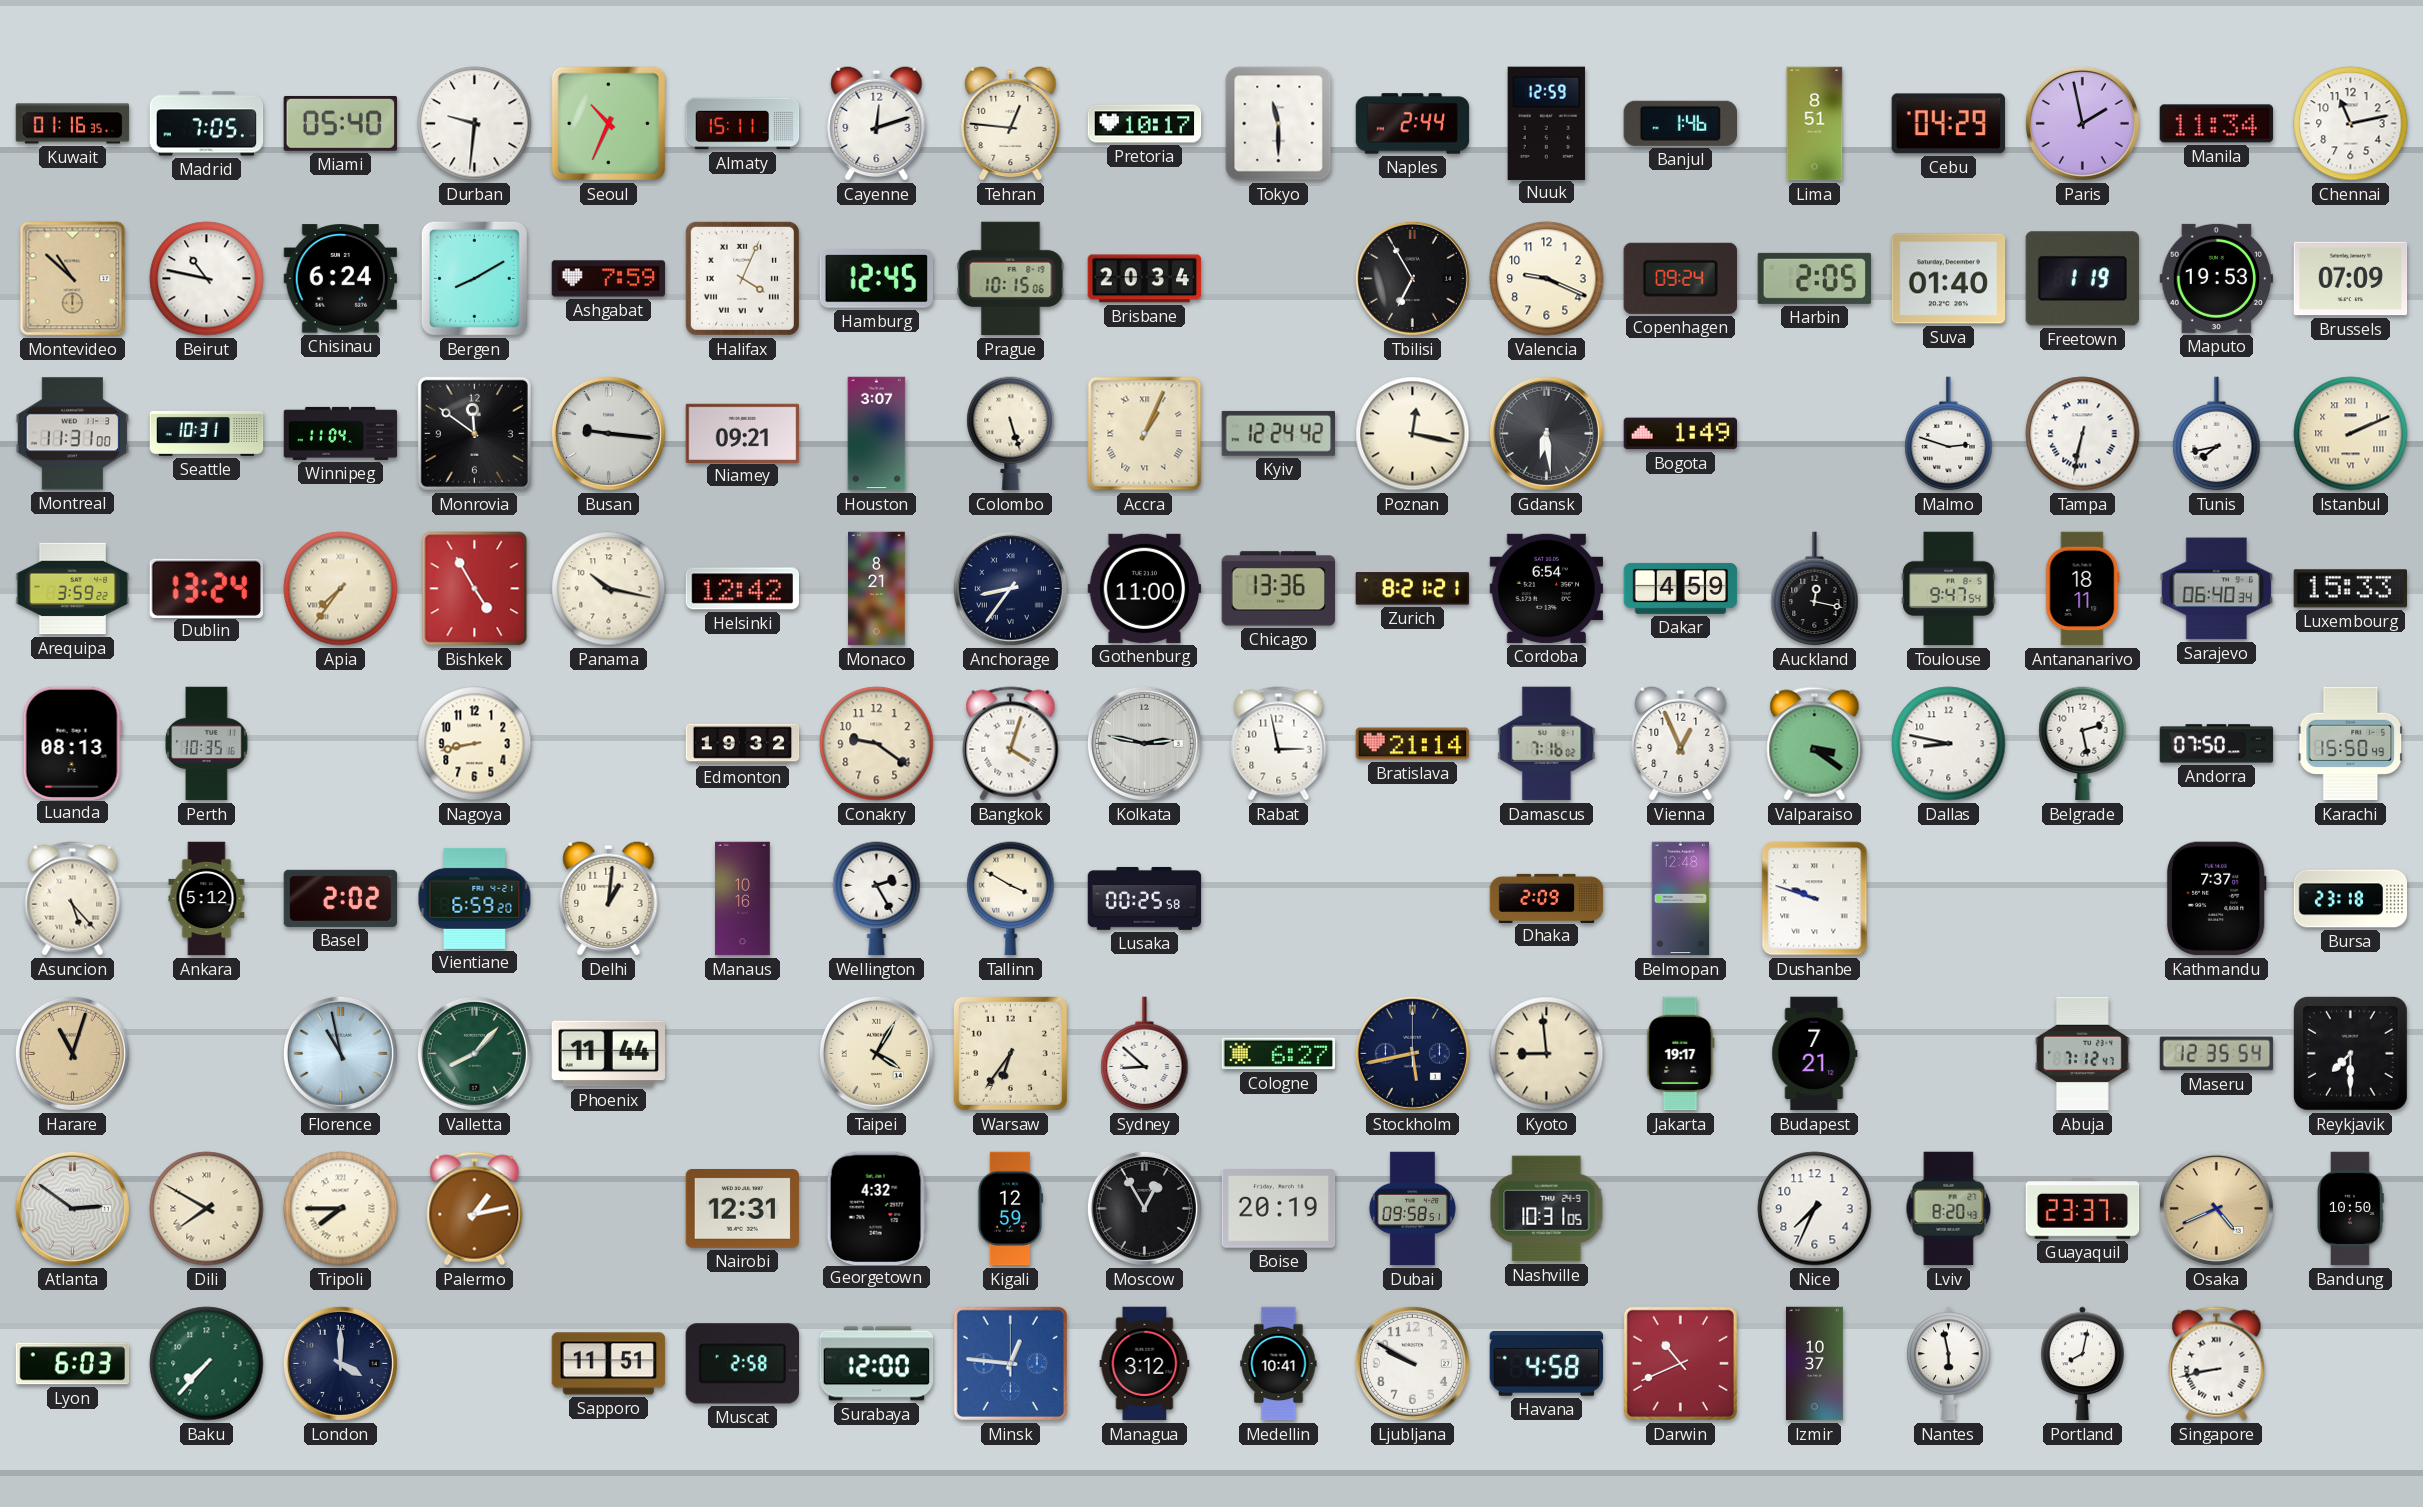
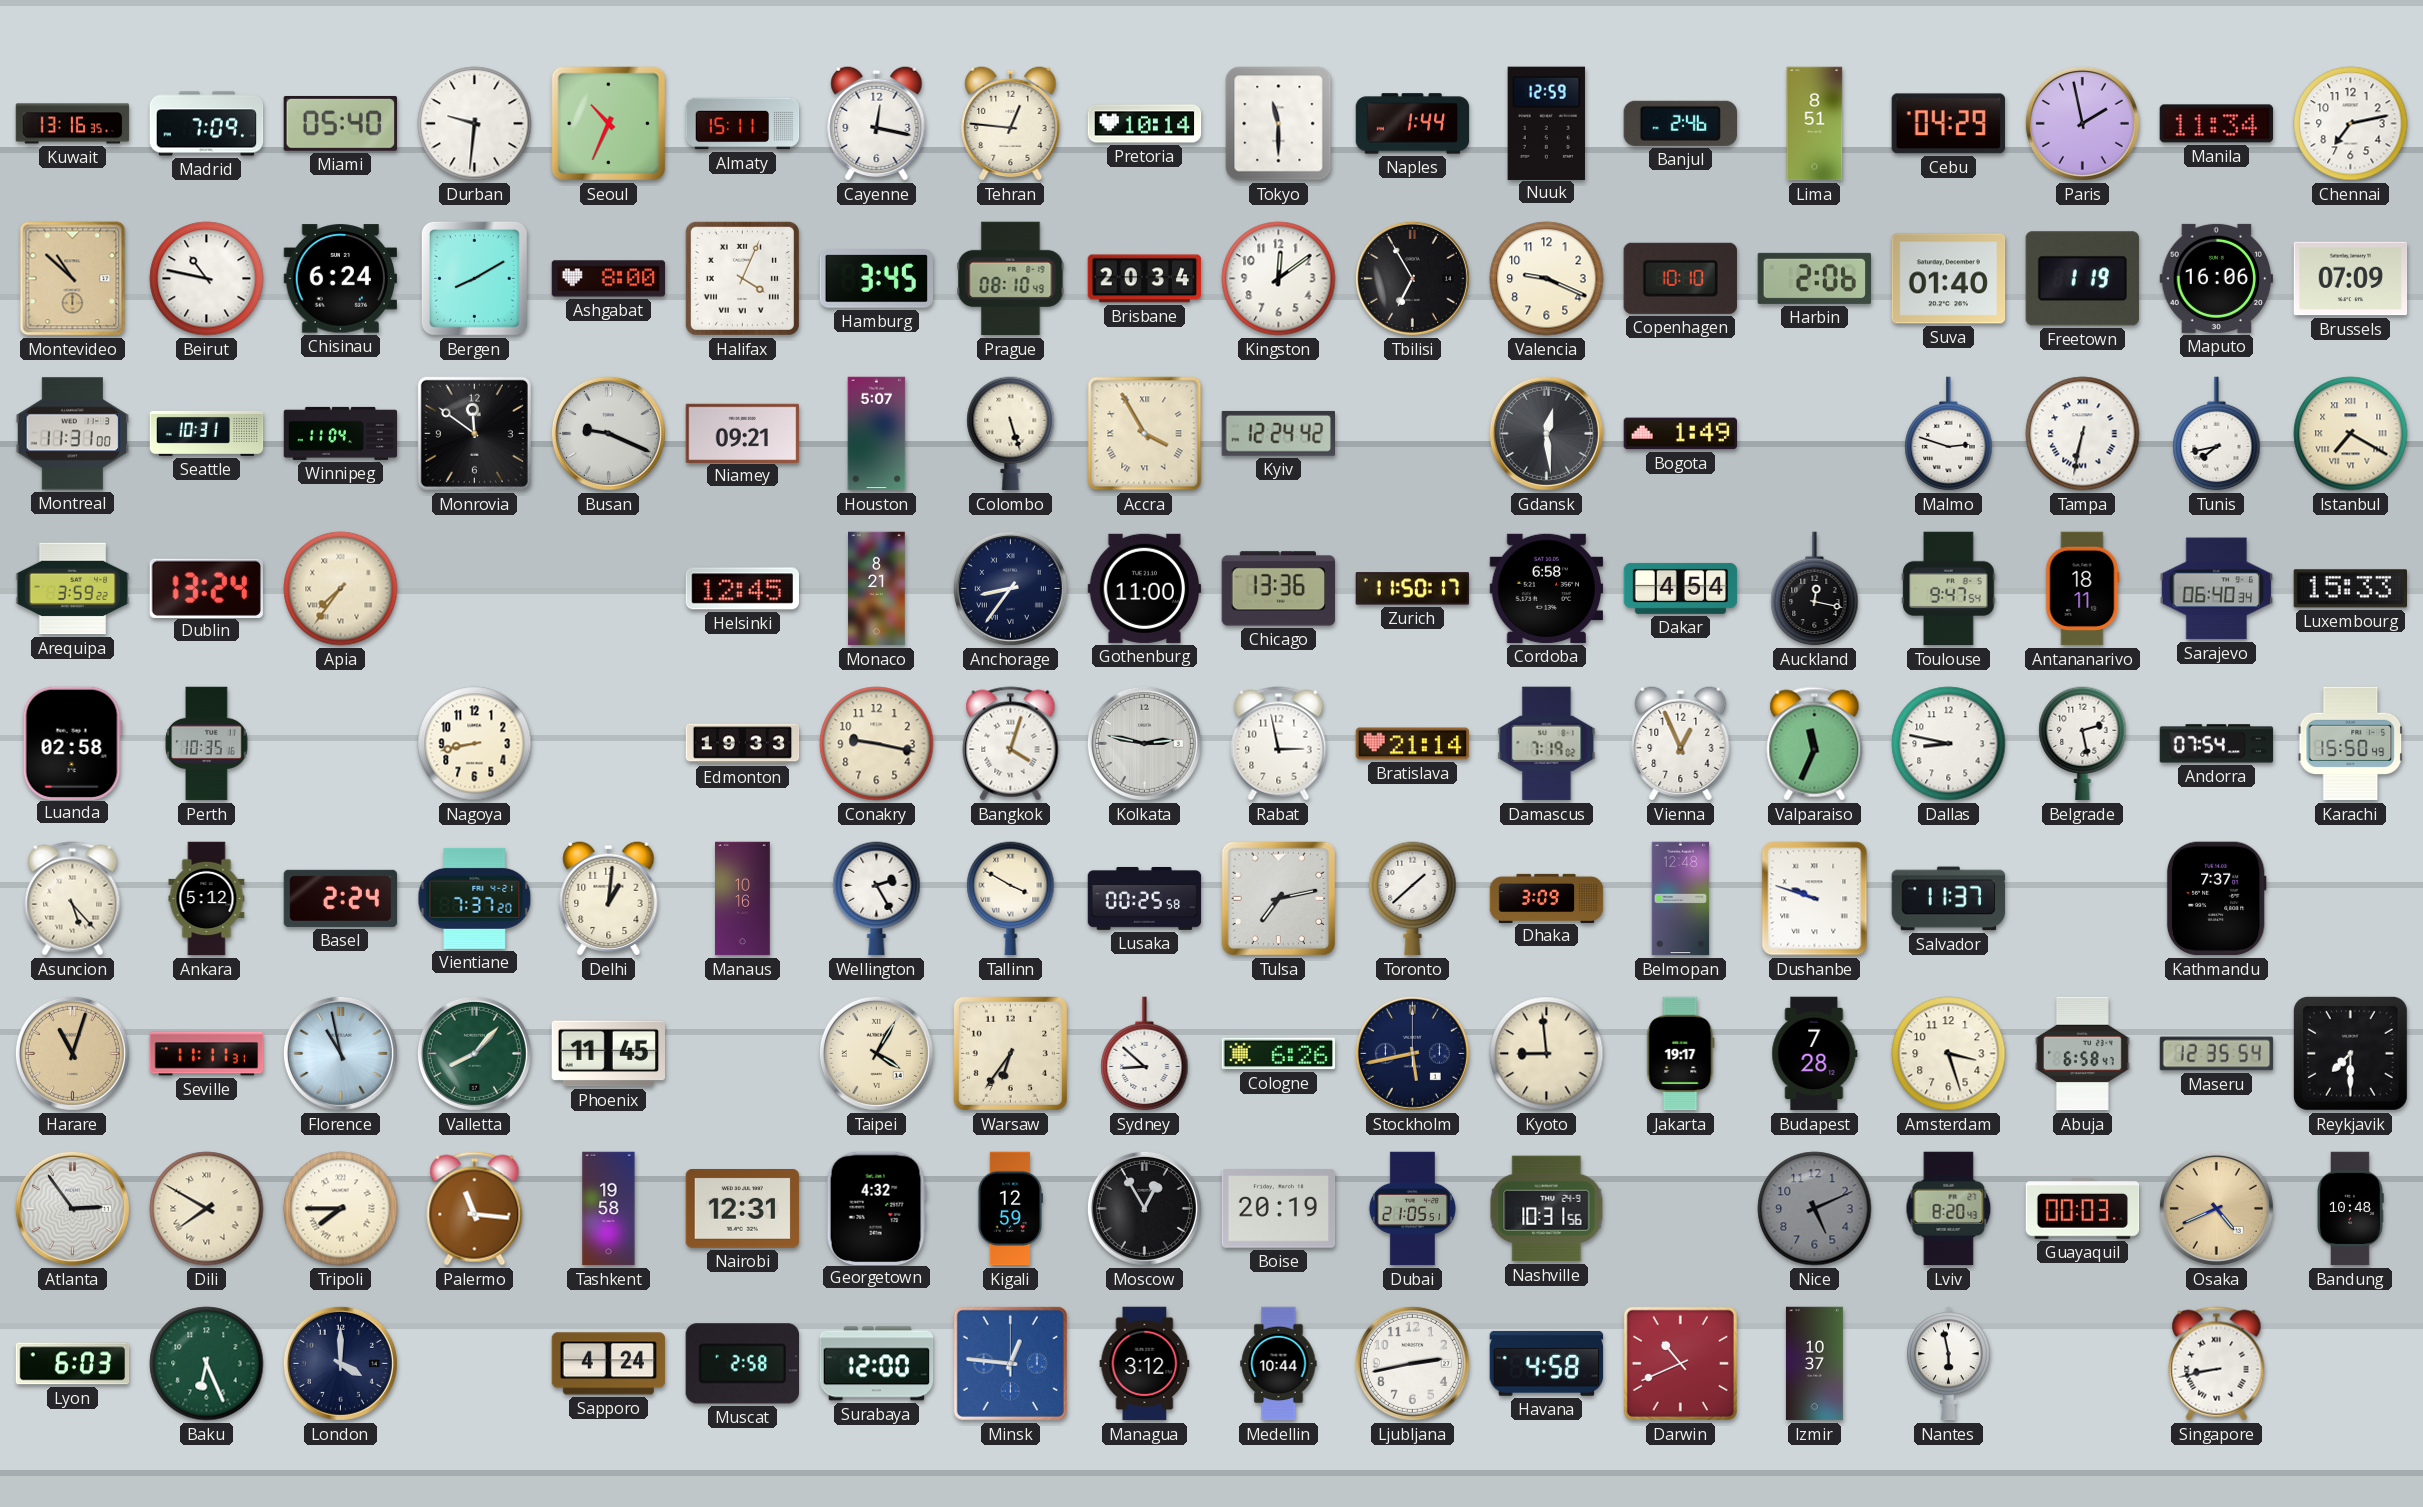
Kuwait: 01:16 -> 13:16
Madrid: 7:05 -> 7:09
Cayenne: 12:12 -> 12:17
Pretoria: 10:17 -> 10:14
Naples: 2:44 -> 1:44
Banjul: 1:46 -> 2:46
Chennai: 11:13 -> 7:13
Ashgabat: 7:59 -> 8:00
Hamburg: 12:45 -> 3:45
Prague: 10:15 -> 08:10
Kingston: none -> 12:09
Copenhagen: 09:24 -> 10:10
Harbin: 2:05 -> 2:06
Maputo: 19:53 -> 16:06
Busan: 9:16 -> 9:19
Houston: 3:07 -> 5:07
Accra: 1:04 -> 3:55
Poznan: 12:17 -> none
Gdansk: 6:29 -> 12:29
Istanbul: 2:11 -> 7:20
Bishkek: 4:55 -> none
Panama: 10:17 -> none
Helsinki: 12:42 -> 12:45
Zurich: 8:21 -> 11:50
Cordoba: 6:54 -> 6:58
Dakar: 4:59 -> 4:54
Luanda: 08:13 -> 02:58
Edmonton: 19:32 -> 19:33
Conakry: 9:21 -> 9:17
Damascus: 7:16 -> 7:19
Valparaiso: 3:21 -> 11:34
Andorra: 07:50 -> 07:54
Basel: 2:02 -> 2:24
Vientiane: 6:59 -> 7:37
Tulsa: none -> 7:13
Toronto: none -> 1:38
Dhaka: 2:09 -> 3:09
Salvador: none -> 11:37
Bursa: 23:18 -> none
Seville: none -> 11:11
Phoenix: 11:44 -> 11:45
Cologne: 6:27 -> 6:26
Budapest: 7:21 -> 7:28
Amsterdam: none -> 3:27
Abuja: 7:12 -> 6:58
Atlanta: 2:51 -> 2:54
Palermo: 1:13 -> 11:16
Tashkent: none -> 19:58
Dubai: 09:58 -> 21:05
Nashville: 10:31:05 -> 10:31:56
Nice: 7:34 -> 5:11
Nice dial: white -> grey
Guayaquil: 23:37 -> 00:03
Bandung: 10:50 -> 10:48
Baku: 7:37 -> 6:26
Sapporo: 11:51 -> 4:24
Medellin: 10:41 -> 10:44
Ljubljana: 9:50 -> 2:43
Portland: 8:02 -> none
